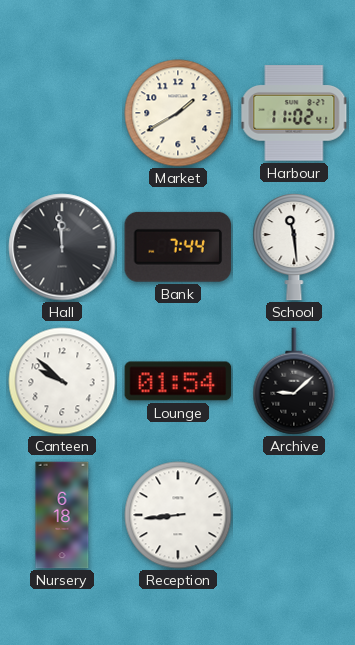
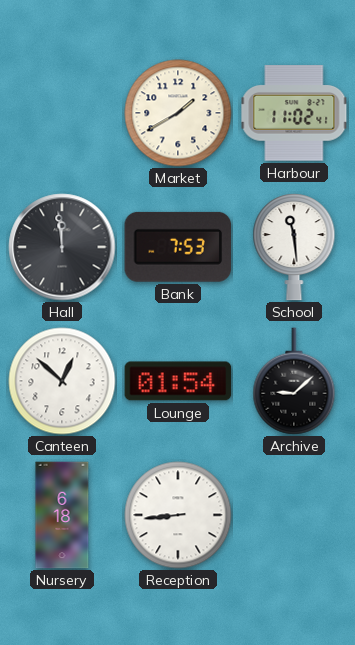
Bank: 7:44 -> 7:53
Canteen: 9:52 -> 12:52
